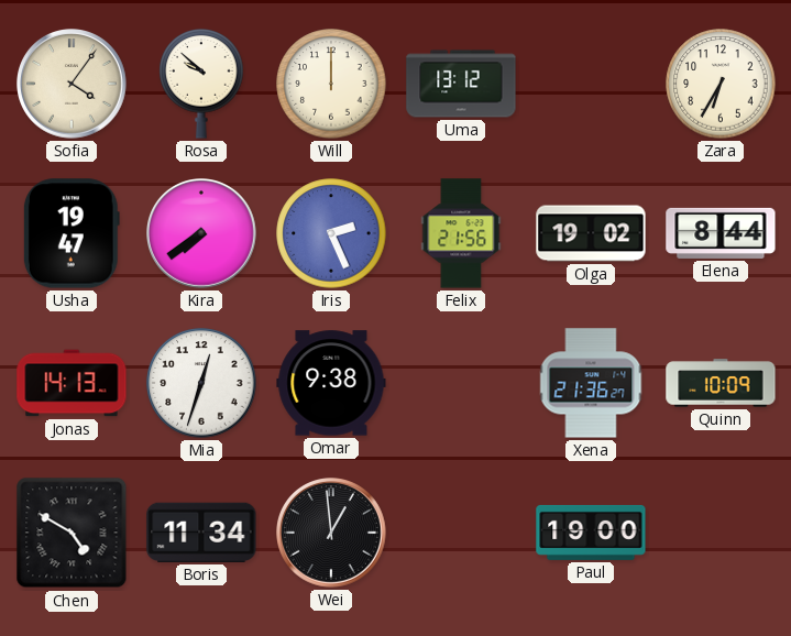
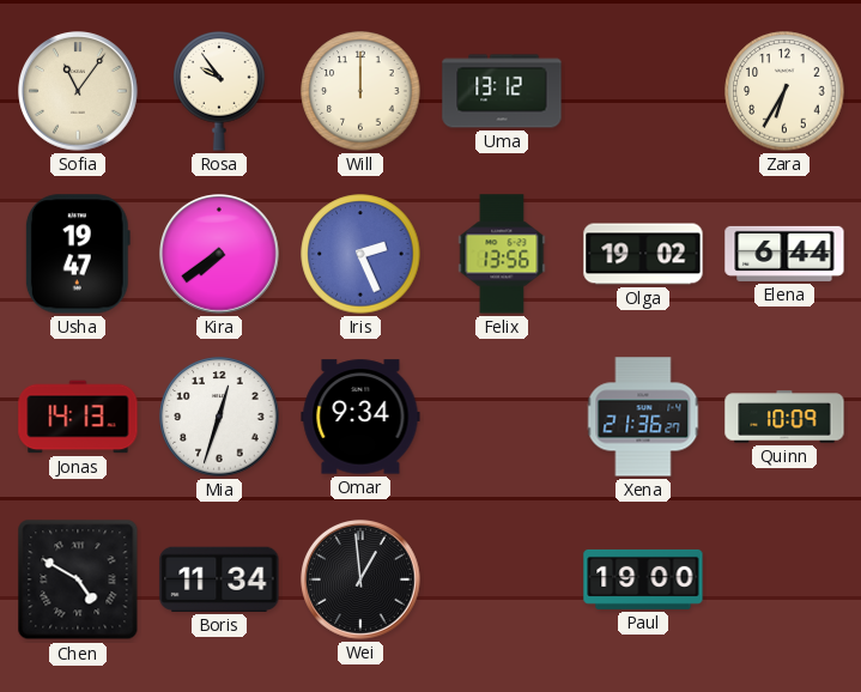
Sofia: 4:06 -> 11:06
Rosa: 9:52 -> 9:54
Felix: 21:56 -> 13:56
Elena: 8:44 -> 6:44
Omar: 9:38 -> 9:34
